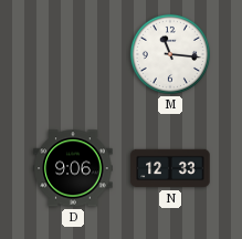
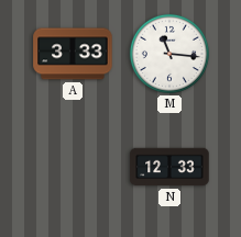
A: none -> 3:33
D: 9:06 -> none
